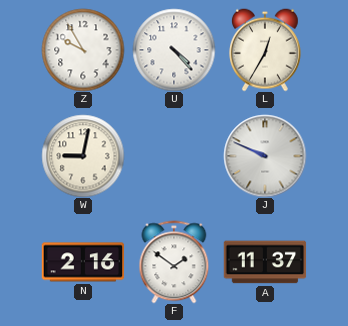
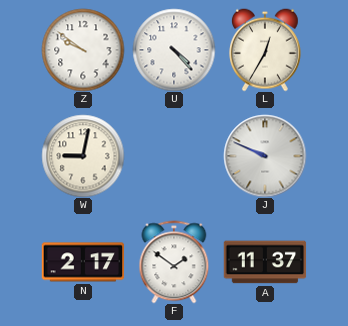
Z: 9:55 -> 9:51
N: 2:16 -> 2:17
